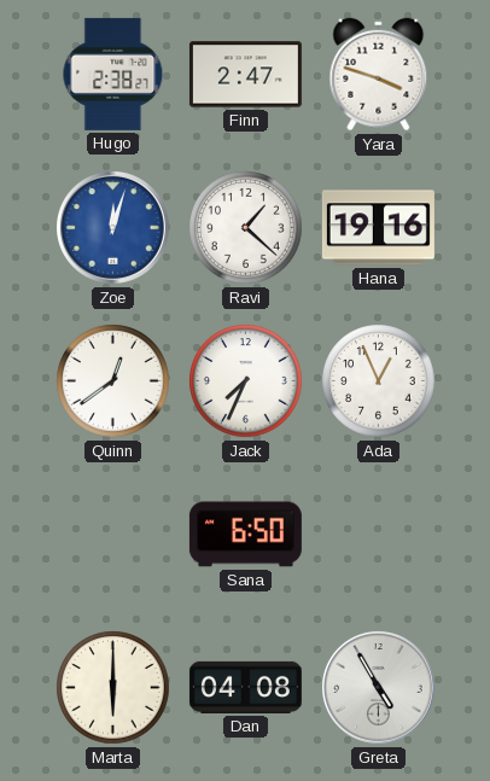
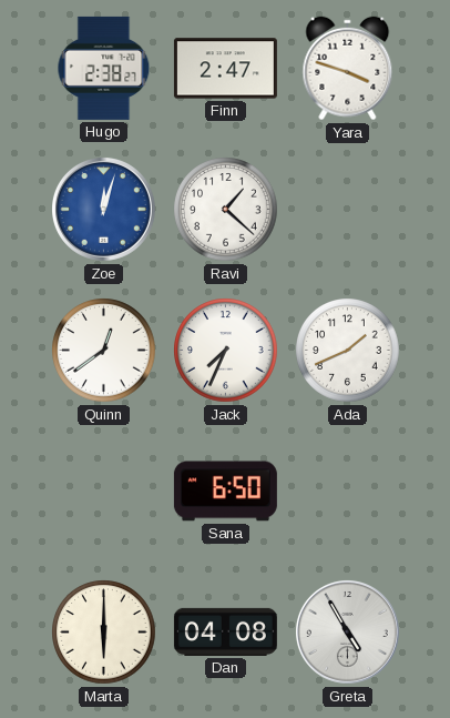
Hana: 19:16 -> none
Ada: 12:56 -> 1:41
